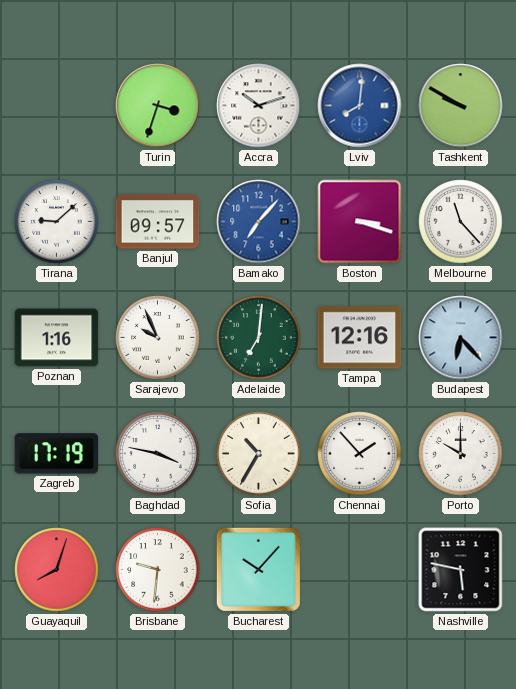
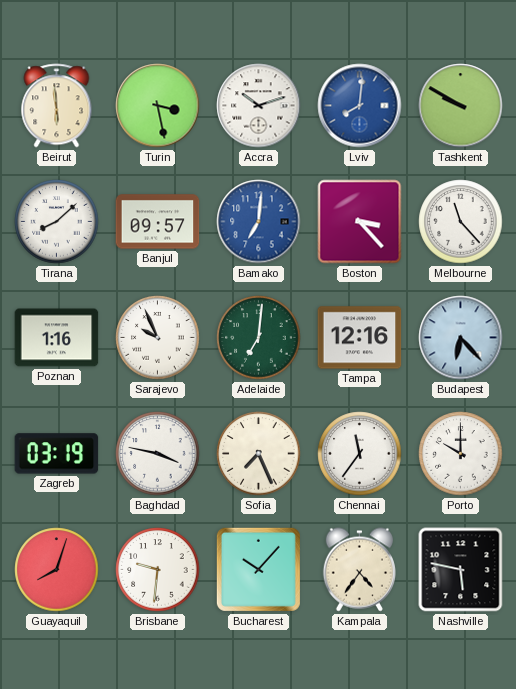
Beirut: none -> 5:59
Turin: 3:33 -> 3:28
Tirana: 9:08 -> 8:08
Bamako: 7:07 -> 7:01
Boston: 3:18 -> 3:23
Zagreb: 17:19 -> 03:19
Sofia: 10:35 -> 7:26
Chennai: 1:53 -> 11:36
Kampala: none -> 4:36
